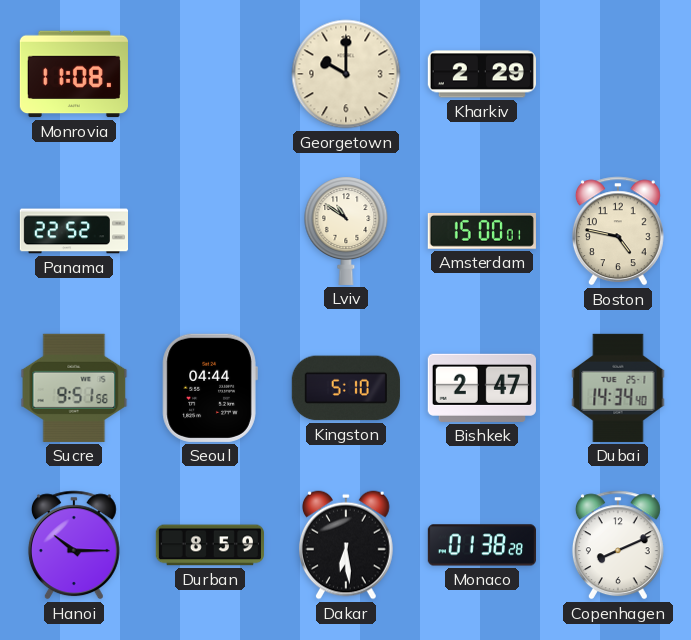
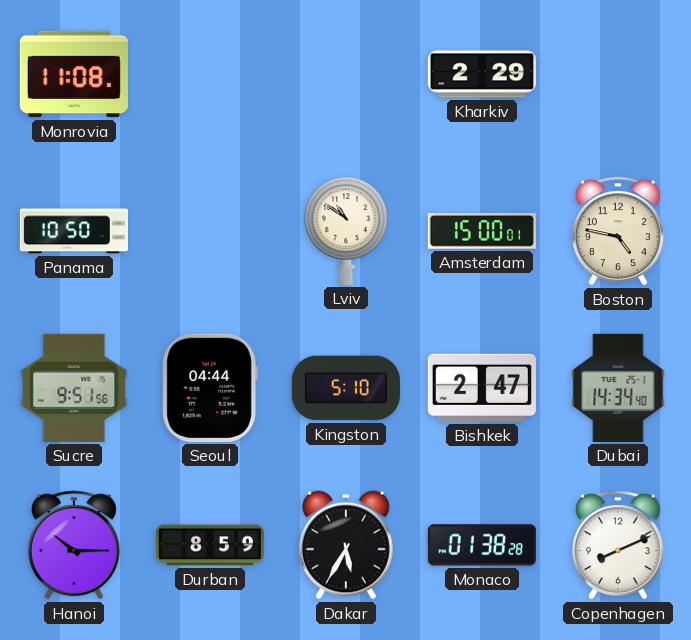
Georgetown: 10:00 -> none
Panama: 22:52 -> 10:50
Dakar: 6:29 -> 5:35
